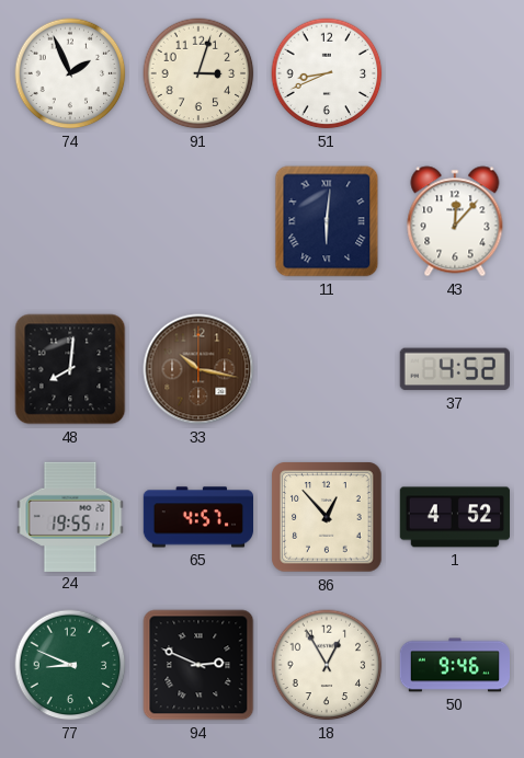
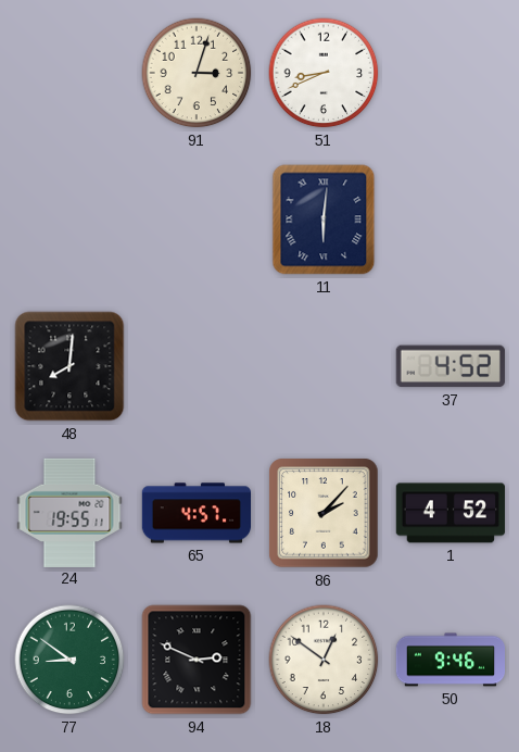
74: 1:56 -> none
43: 12:07 -> none
33: 10:17 -> none
86: 12:53 -> 2:07
77: 8:49 -> 8:51
18: 12:55 -> 12:51
